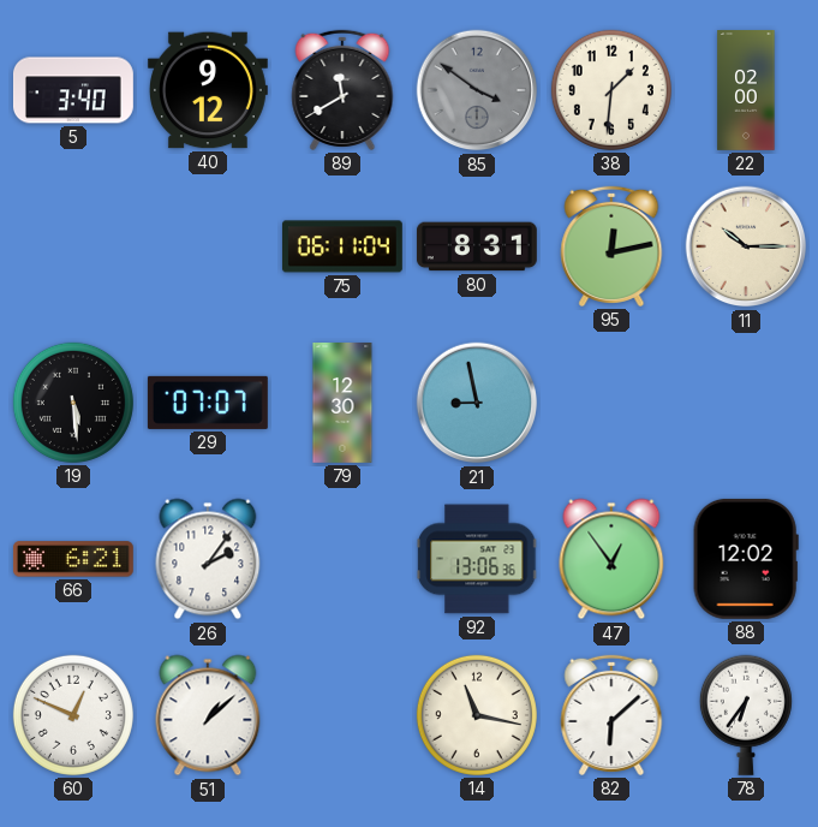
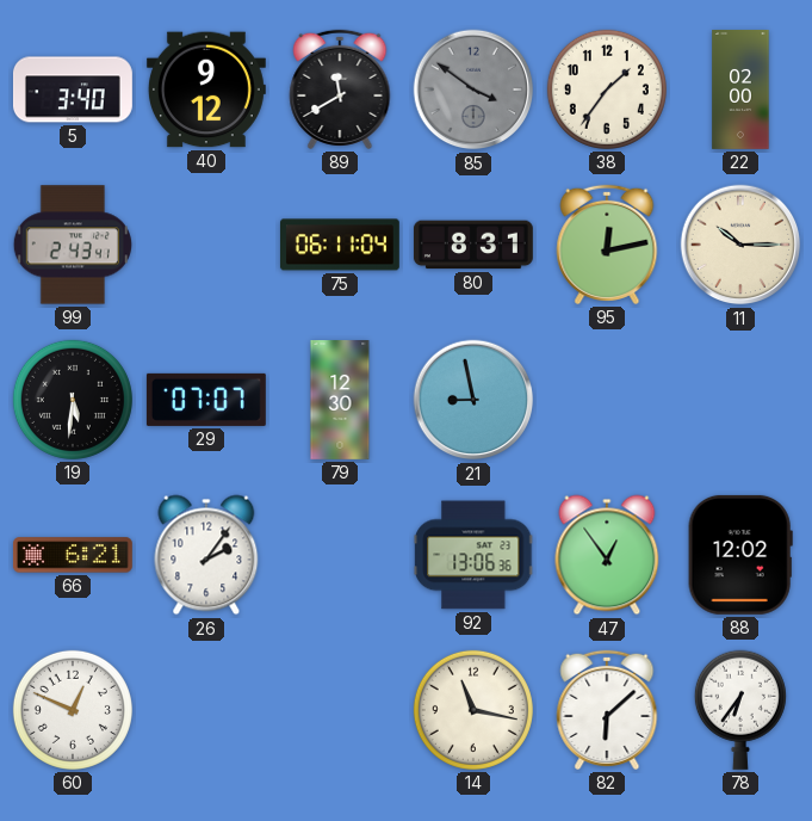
38: 1:31 -> 1:36
99: none -> 2:43
19: 5:29 -> 5:31
51: 1:08 -> none
